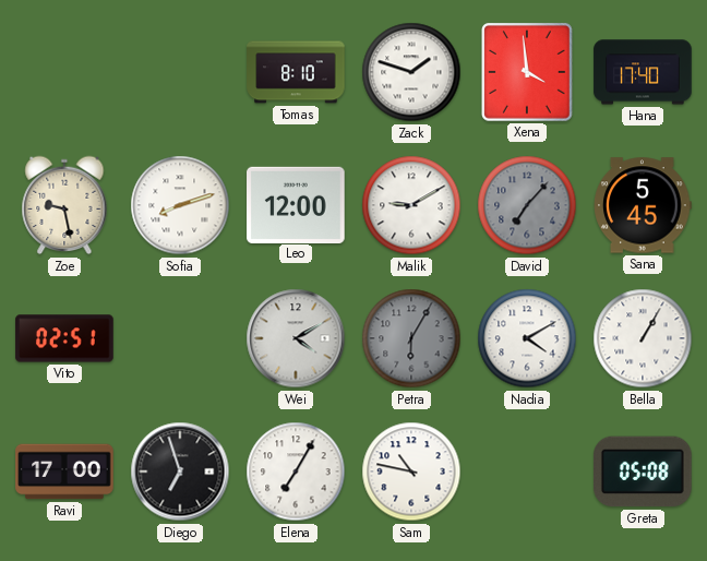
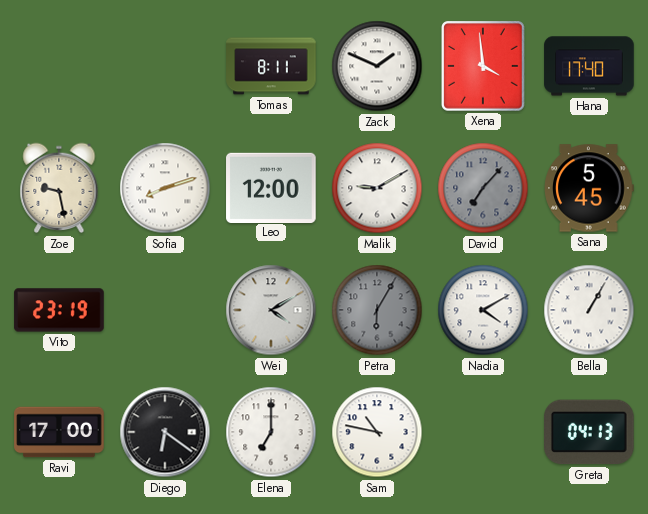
Tomas: 8:10 -> 8:11
Zack: 1:48 -> 1:49
Vito: 02:51 -> 23:19
Diego: 6:57 -> 6:21
Elena: 7:05 -> 7:00
Greta: 05:08 -> 04:13
